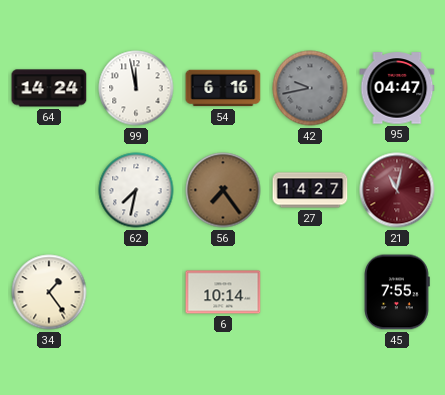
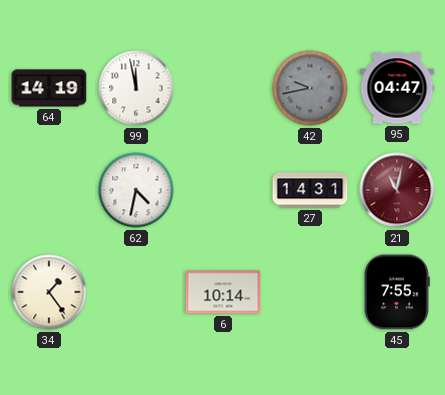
64: 14:24 -> 14:19
54: 6:16 -> none
62: 7:32 -> 4:32
56: 7:24 -> none
27: 14:27 -> 14:31
